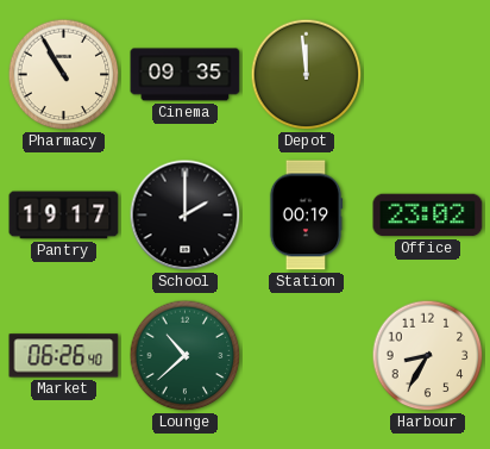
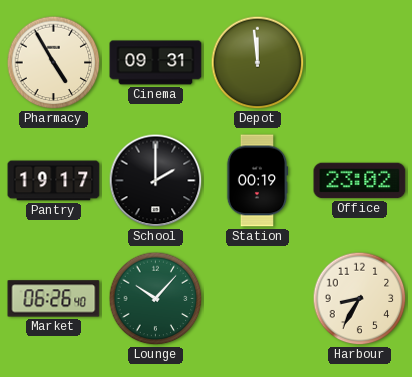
Pharmacy: 10:55 -> 4:55
Cinema: 09:35 -> 09:31
Lounge: 10:38 -> 10:07
